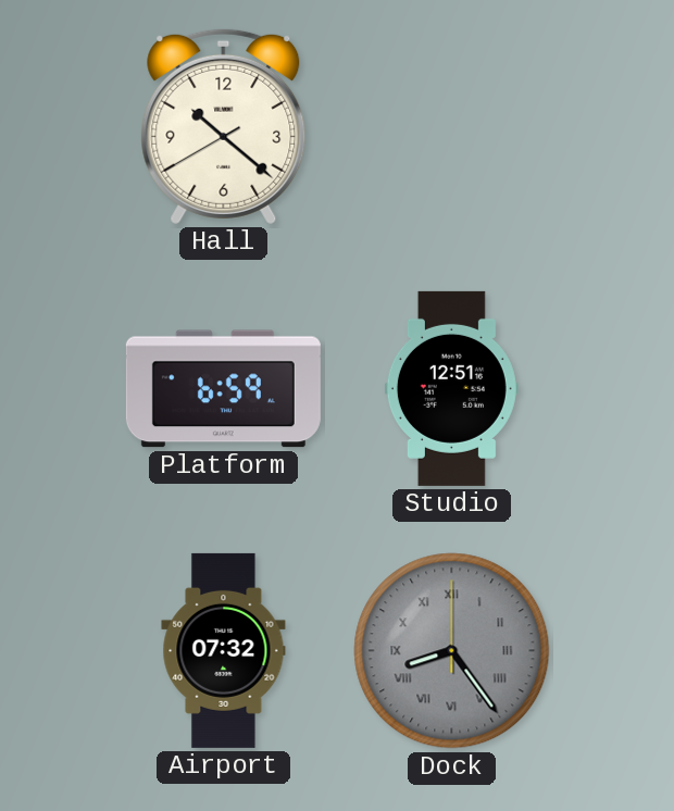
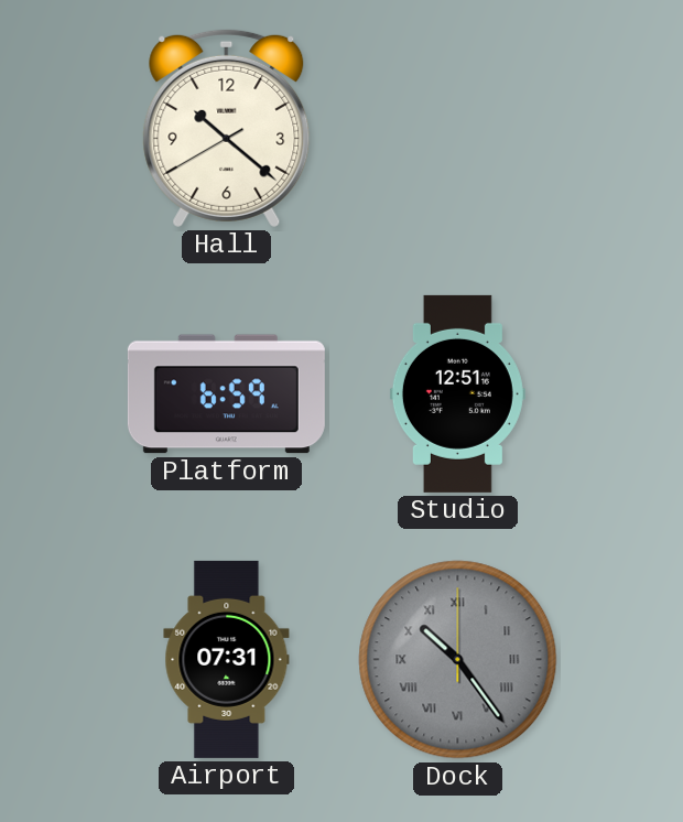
Airport: 07:32 -> 07:31
Dock: 8:24 -> 10:24
